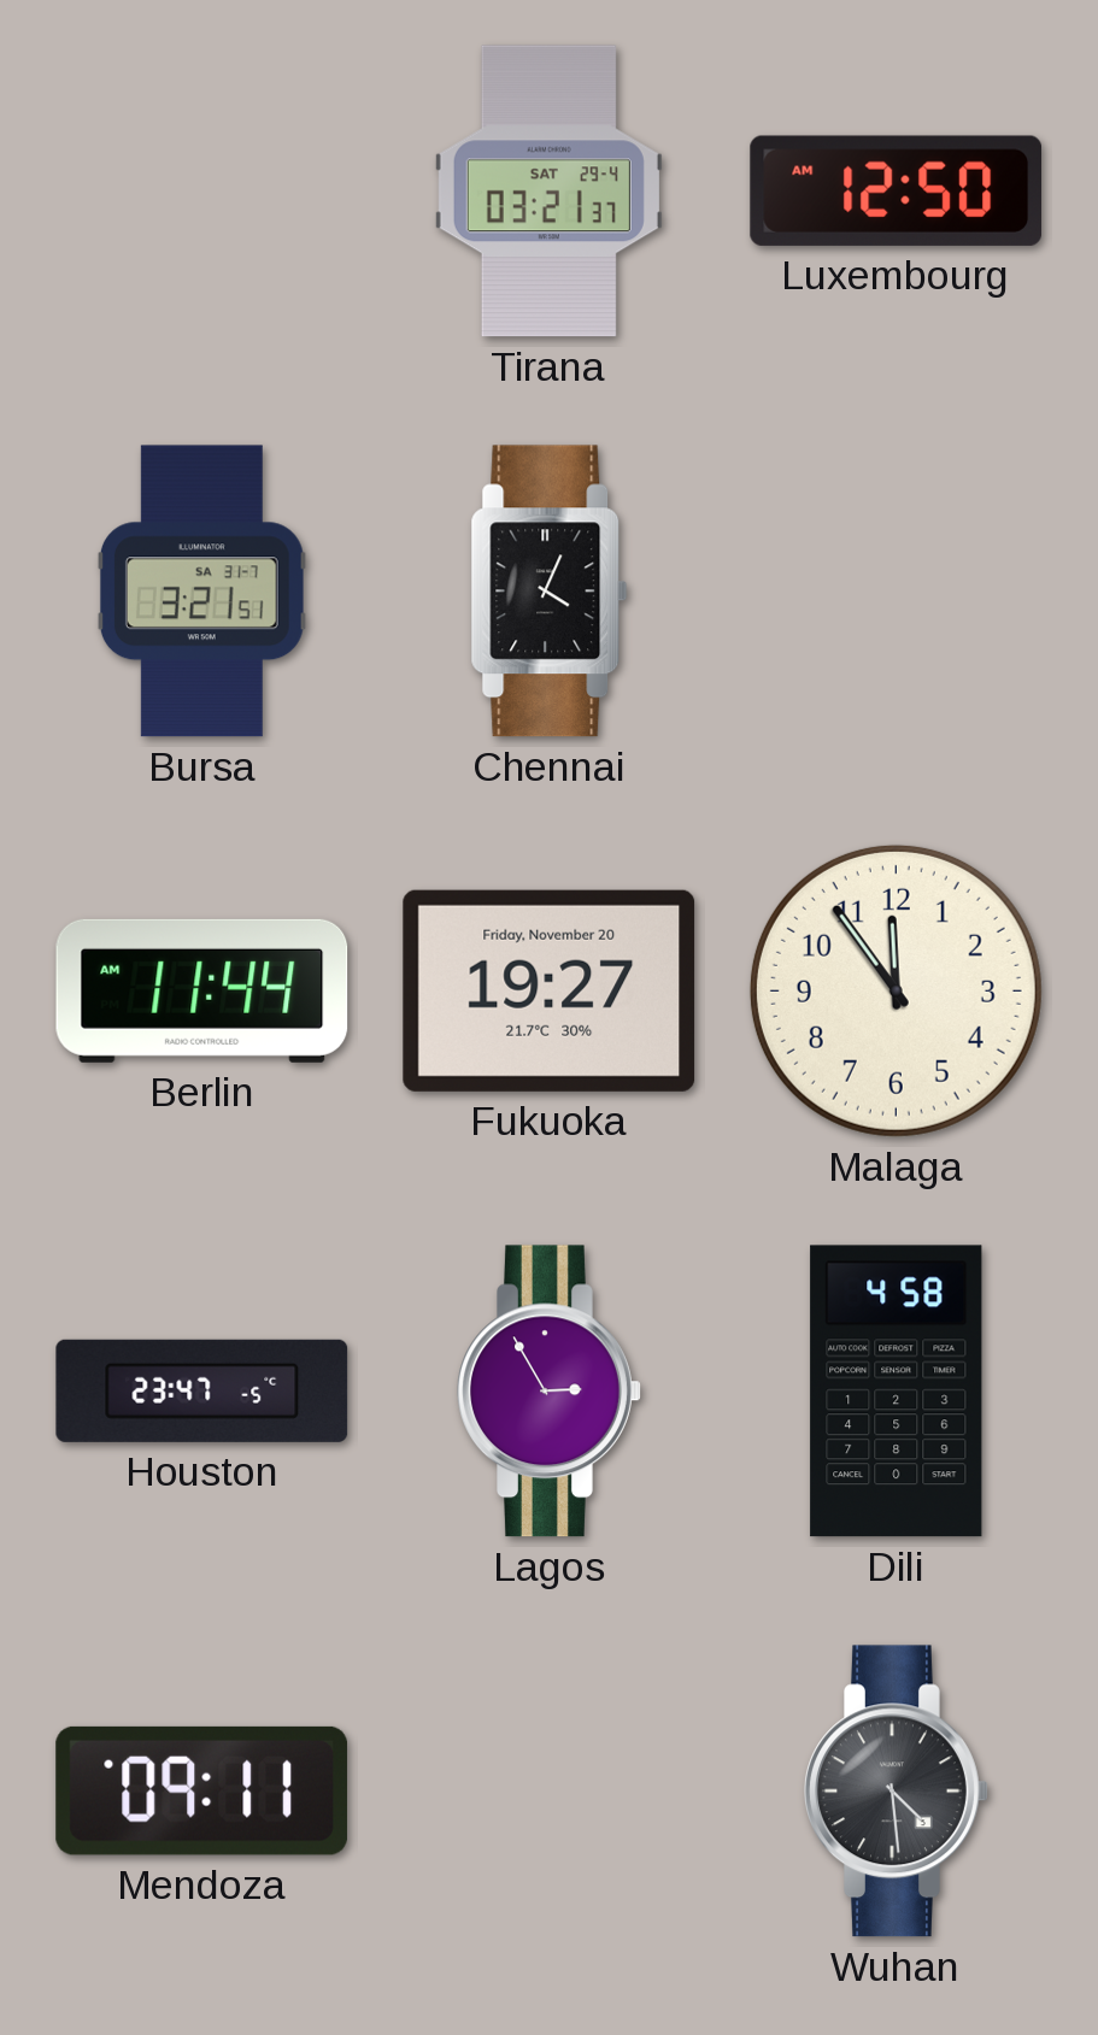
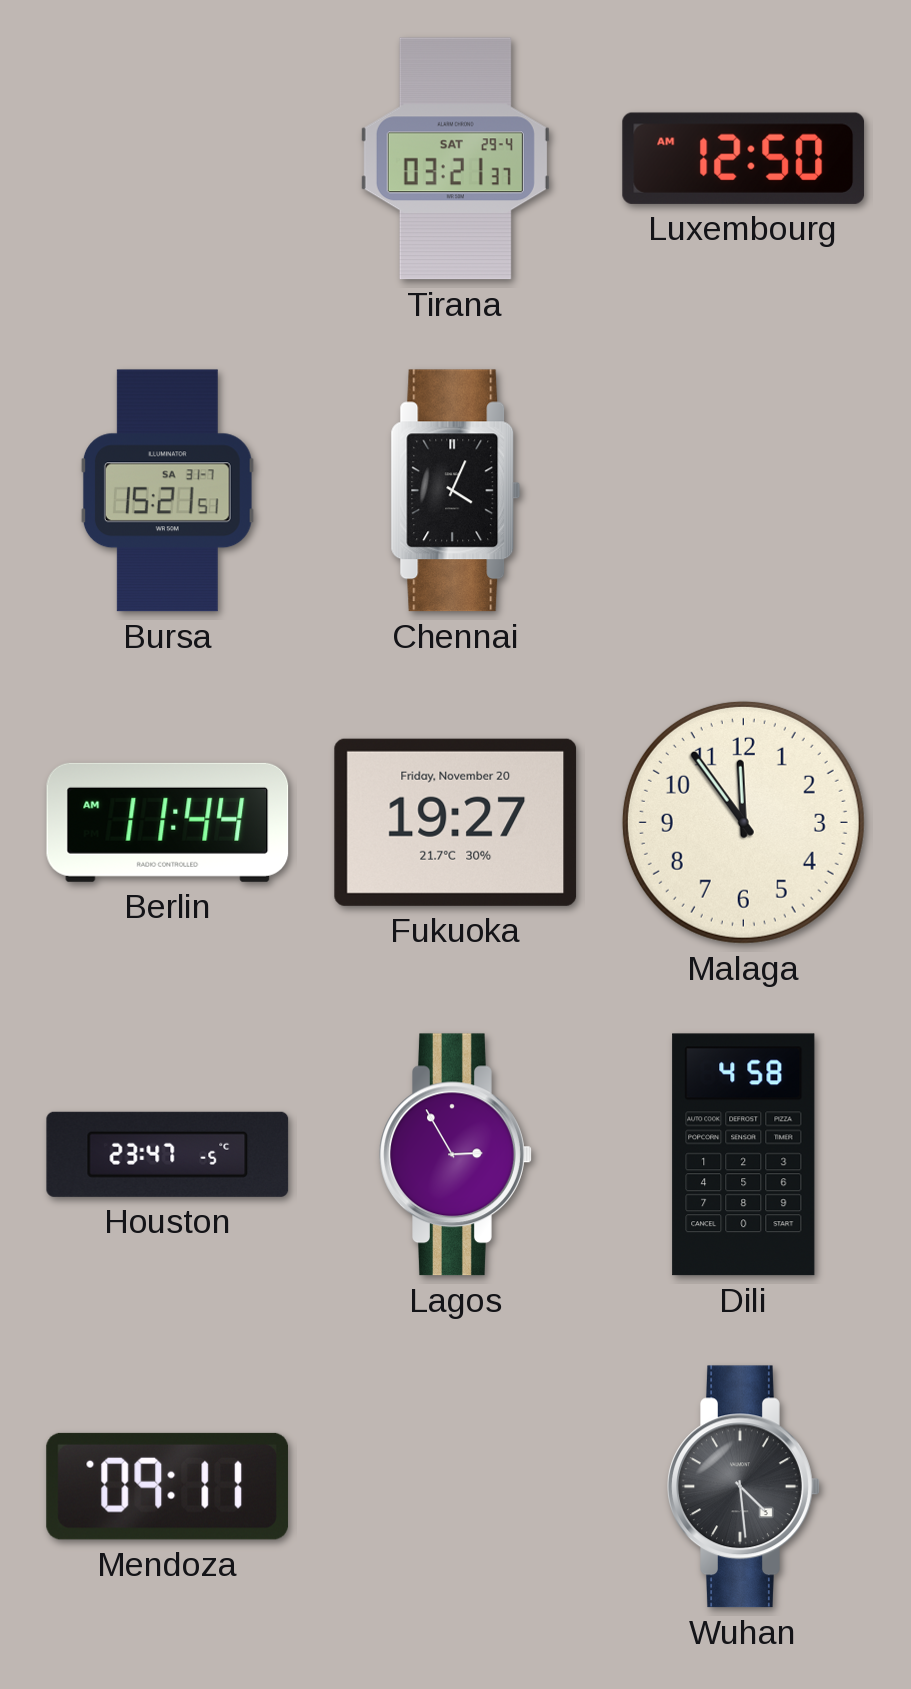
Bursa: 3:21 -> 15:21
